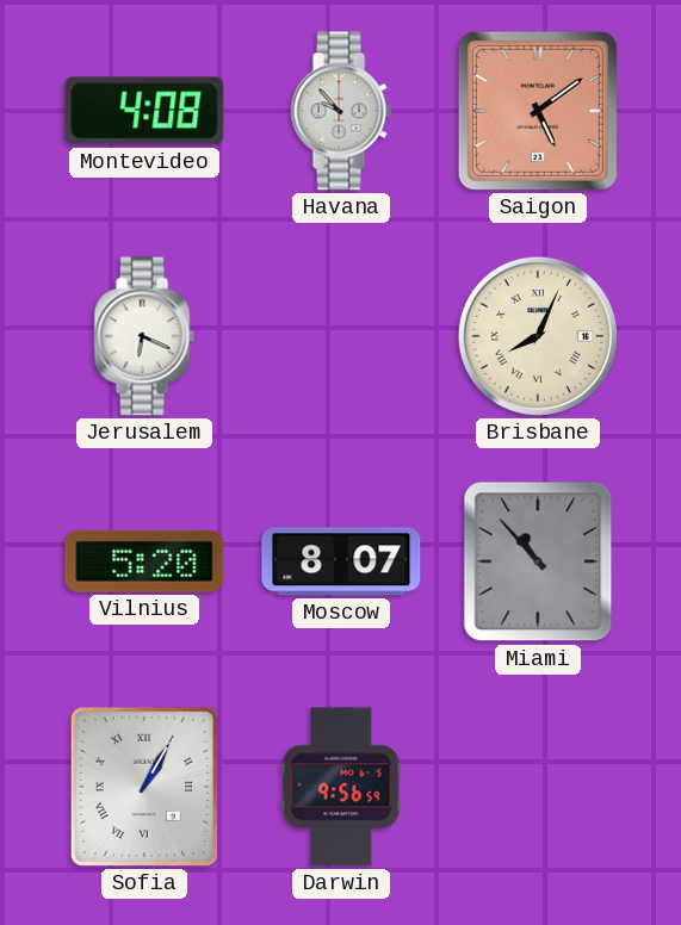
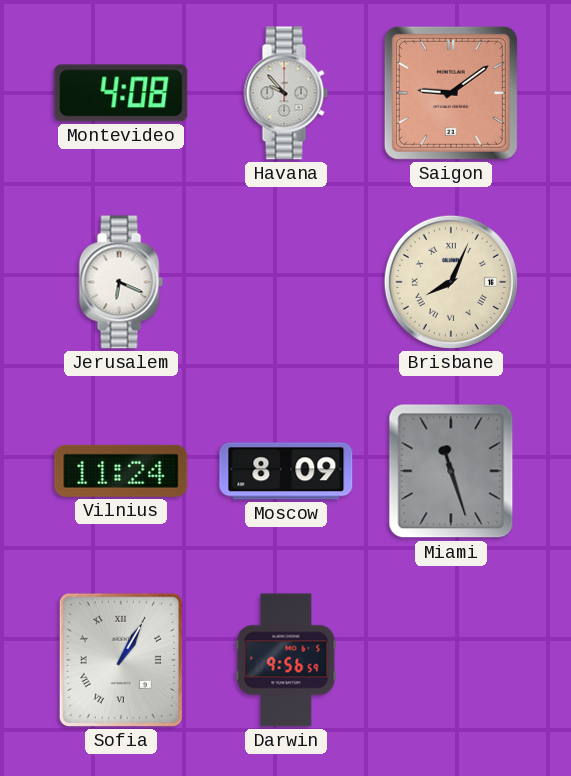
Saigon: 5:09 -> 9:09
Vilnius: 5:20 -> 11:24
Moscow: 8:07 -> 8:09
Miami: 10:53 -> 11:27
